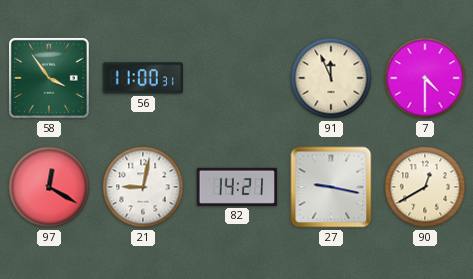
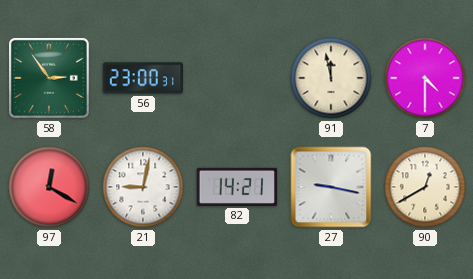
58: 3:54 -> 2:54
56: 11:00 -> 23:00
91: 11:56 -> 11:58
